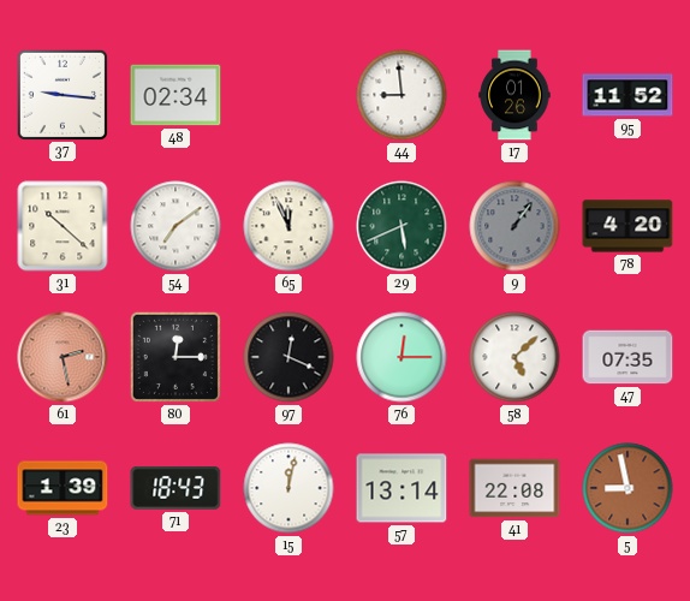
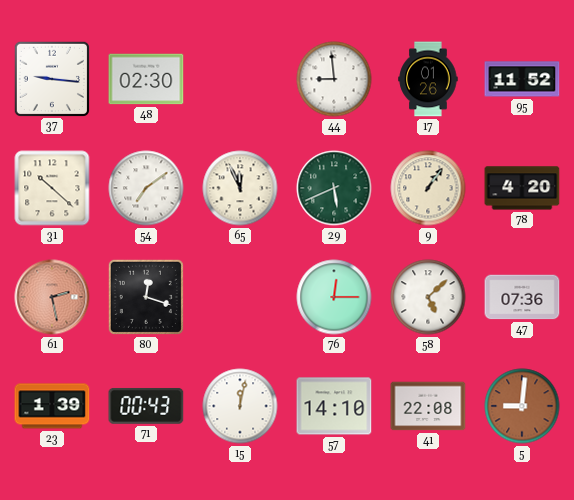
48: 02:34 -> 02:30
9 dial: grey -> cream
80: 12:15 -> 12:18
97: 12:19 -> none
47: 07:35 -> 07:36
71: 18:43 -> 00:43
57: 13:14 -> 14:10
5: 8:58 -> 9:01
